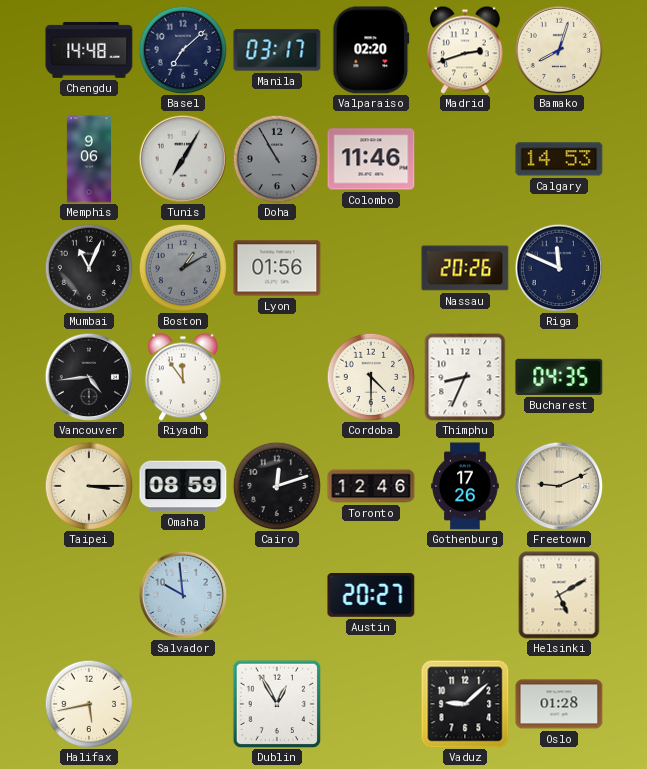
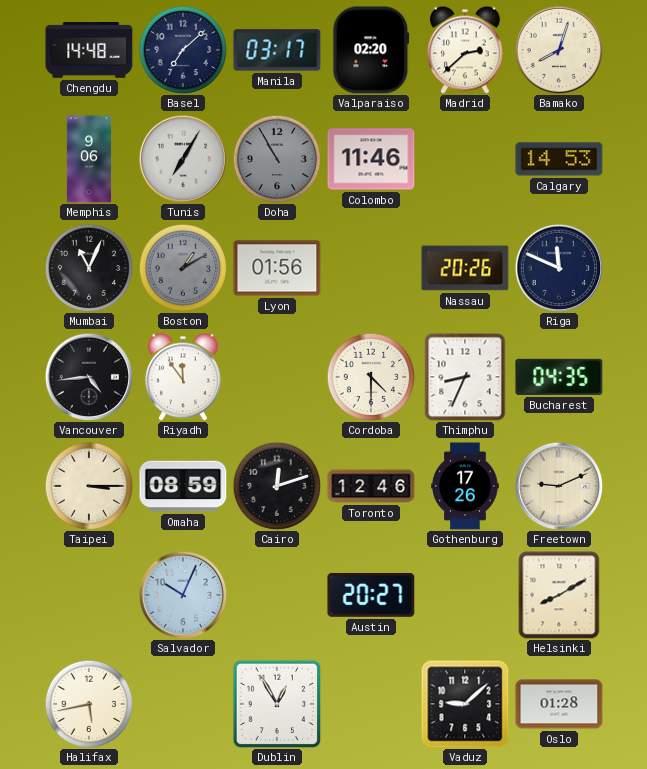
Madrid: 2:42 -> 2:38
Salvador: 9:59 -> 10:04
Helsinki: 5:10 -> 8:10
